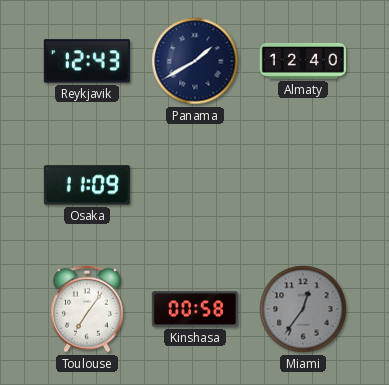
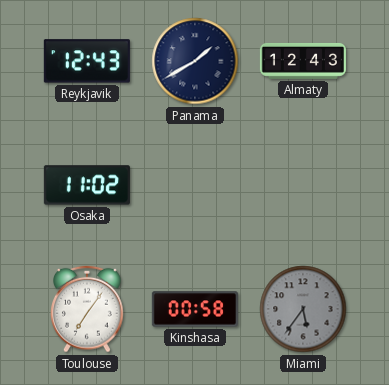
Almaty: 12:40 -> 12:43
Osaka: 11:09 -> 11:02
Miami: 12:36 -> 5:36
